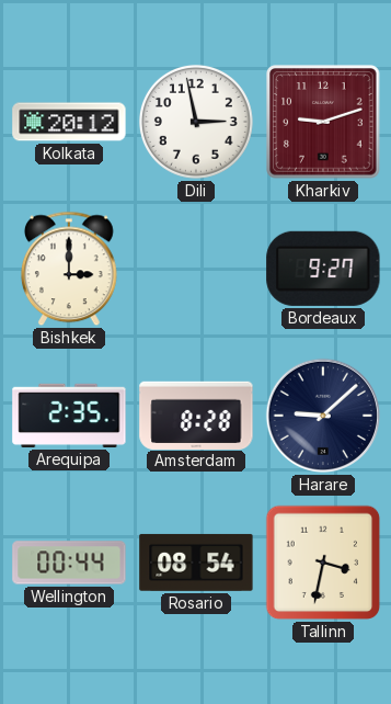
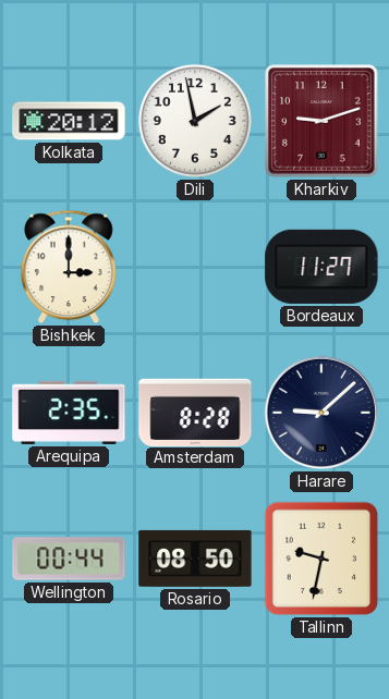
Dili: 2:58 -> 1:58
Bordeaux: 9:27 -> 11:27
Rosario: 08:54 -> 08:50
Tallinn: 3:32 -> 9:32
